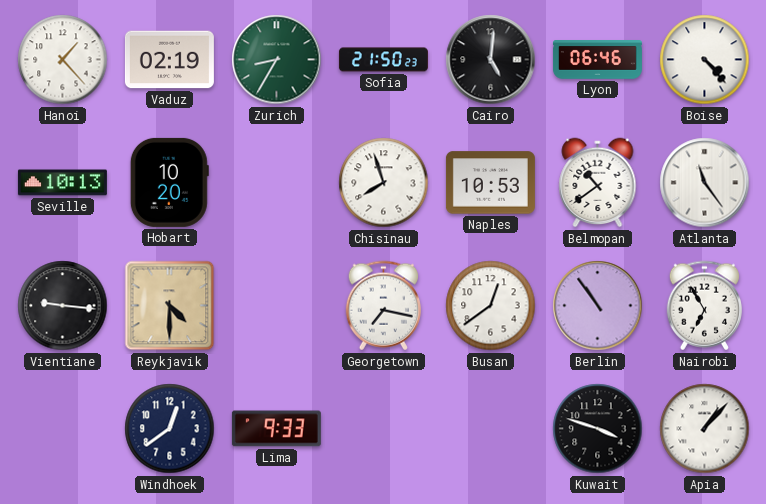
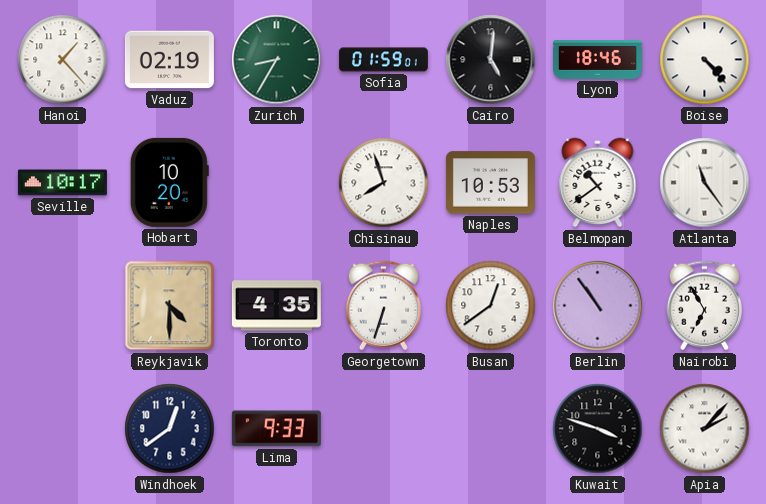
Sofia: 21:50 -> 01:59
Lyon: 06:46 -> 18:46
Seville: 10:13 -> 10:17
Vientiane: 9:16 -> none
Toronto: none -> 4:35
Georgetown: 7:17 -> 6:33
Apia: 1:07 -> 2:07
